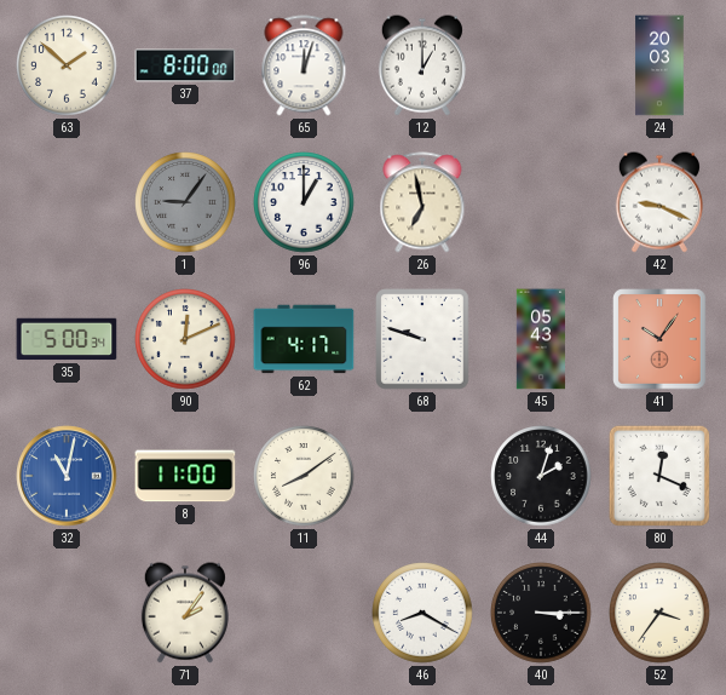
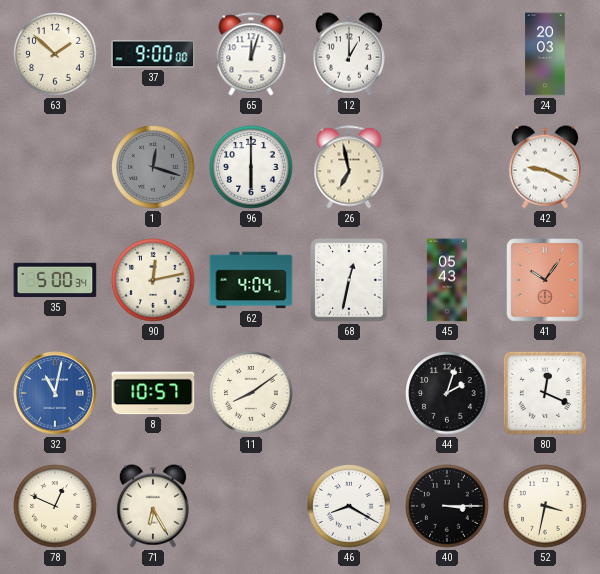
37: 8:00 -> 9:00
1: 9:06 -> 12:18
96: 1:00 -> 6:00
90: 12:11 -> 12:13
62: 4:17 -> 4:04
68: 9:48 -> 12:32
8: 11:00 -> 10:57
78: none -> 12:49
71: 2:06 -> 6:25
52: 3:36 -> 3:32
